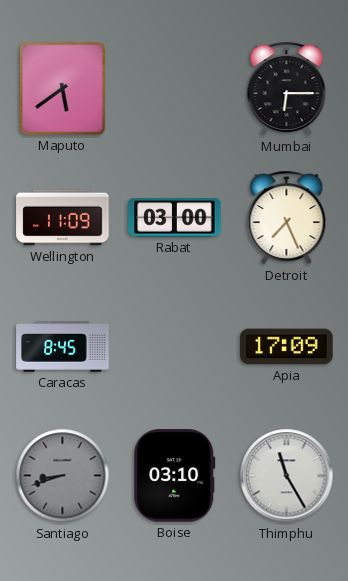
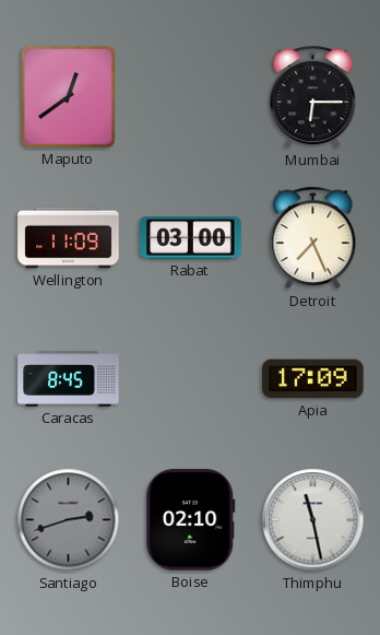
Maputo: 5:39 -> 12:39
Santiago: 8:42 -> 2:42
Boise: 03:10 -> 02:10
Thimphu: 11:25 -> 11:28
